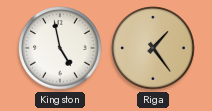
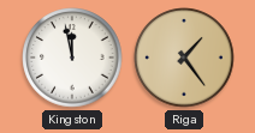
Kingston: 4:58 -> 11:58
